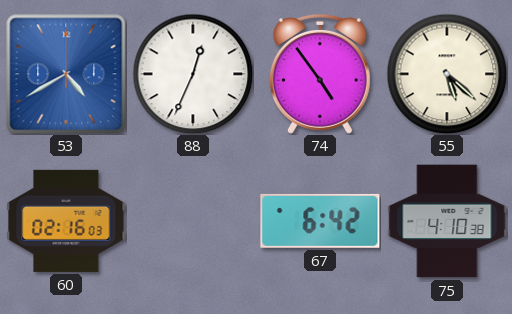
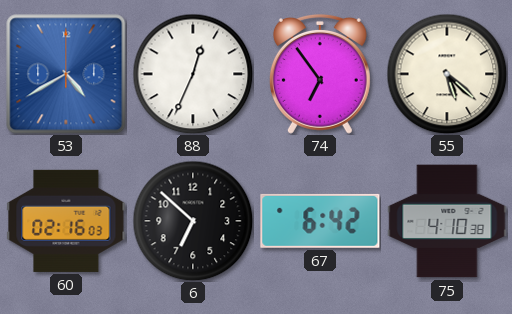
74: 4:54 -> 6:54
6: none -> 6:52
